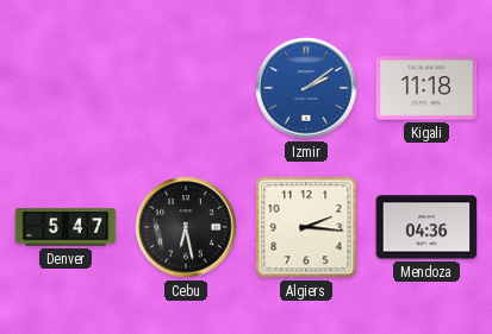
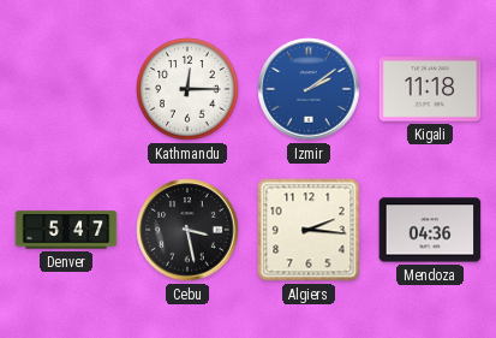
Kathmandu: none -> 12:15
Cebu: 6:28 -> 3:28
